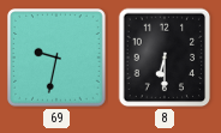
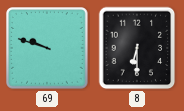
69: 9:32 -> 9:48
